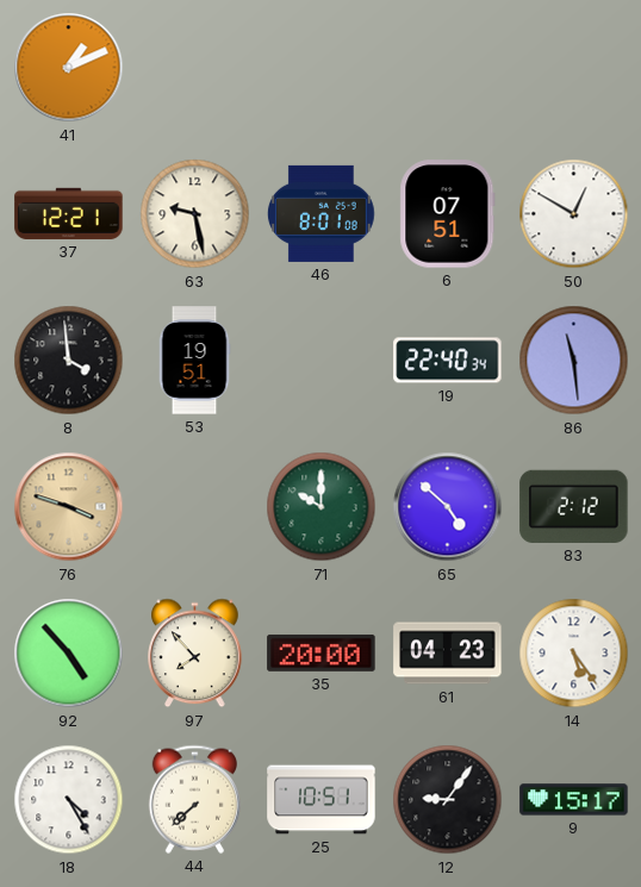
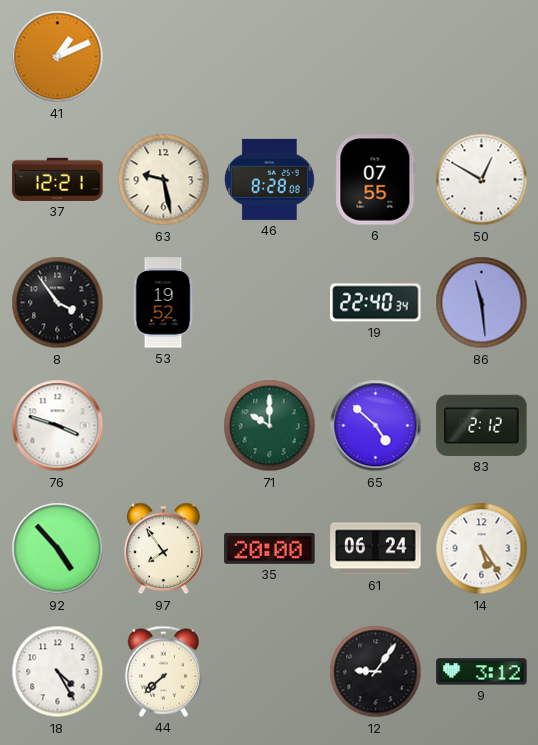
46: 8:01 -> 8:28
6: 07:51 -> 07:55
8: 3:59 -> 3:54
53: 19:51 -> 19:52
76 dial: champagne -> white
97: 7:53 -> 7:54
61: 04:23 -> 06:24
25: 10:51 -> none
9: 15:17 -> 3:12
